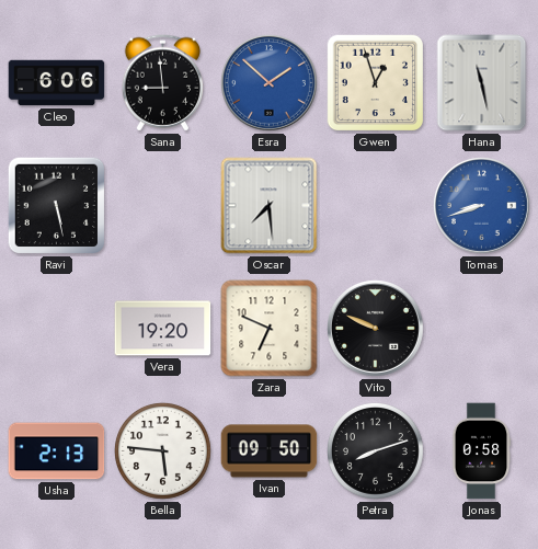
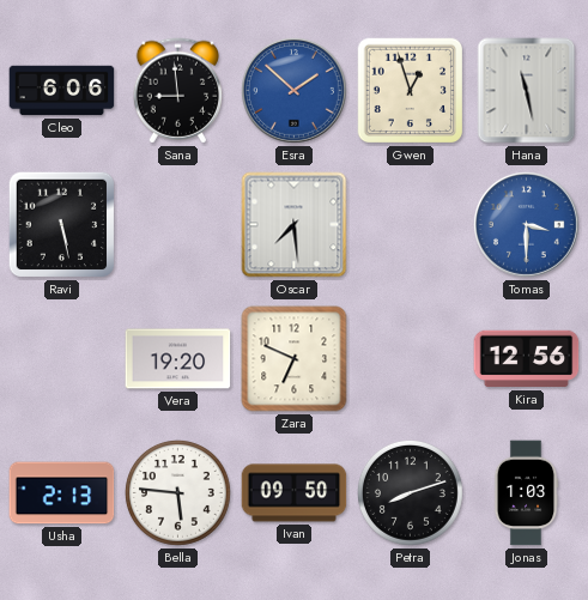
Tomas: 8:42 -> 3:30
Vito: 9:49 -> none
Kira: none -> 12:56
Jonas: 0:58 -> 1:03
